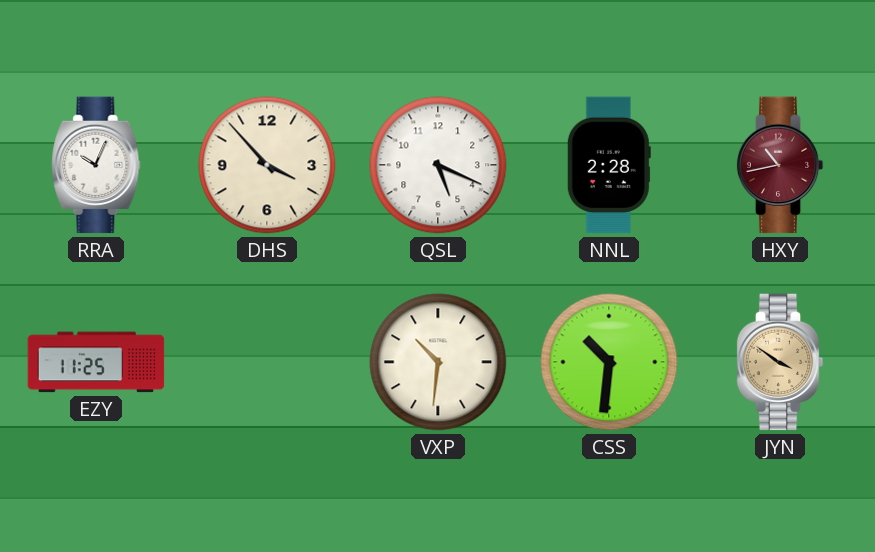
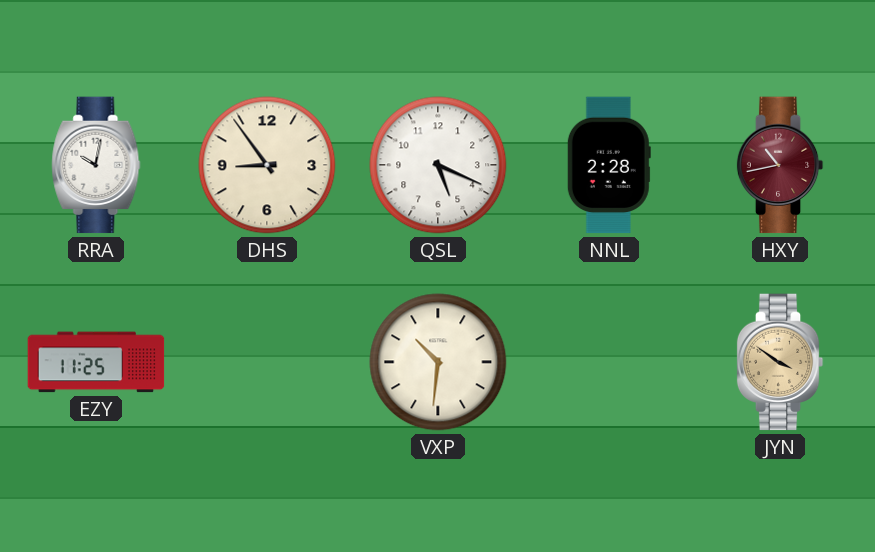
RRA: 10:04 -> 10:02
DHS: 3:53 -> 8:54
CSS: 10:31 -> none
